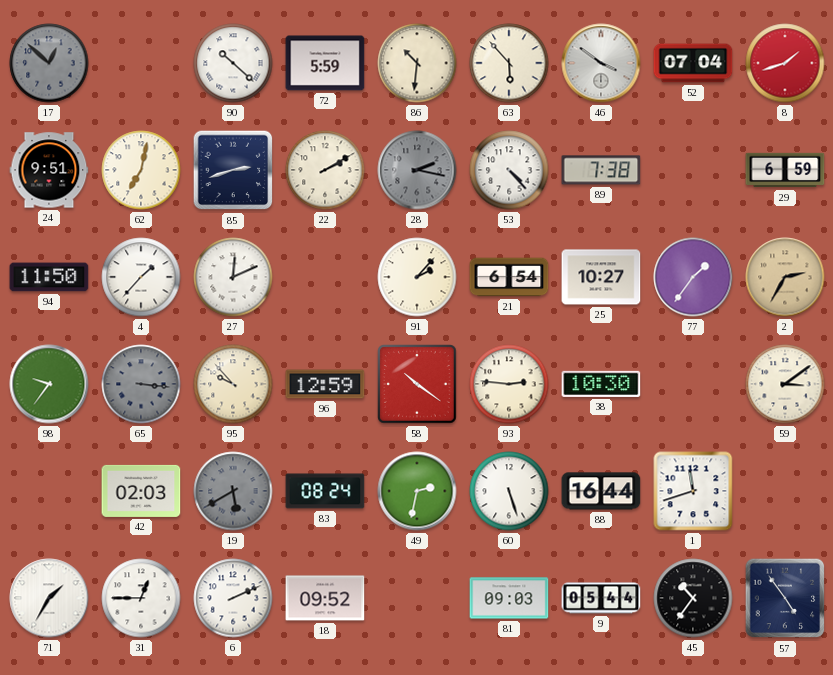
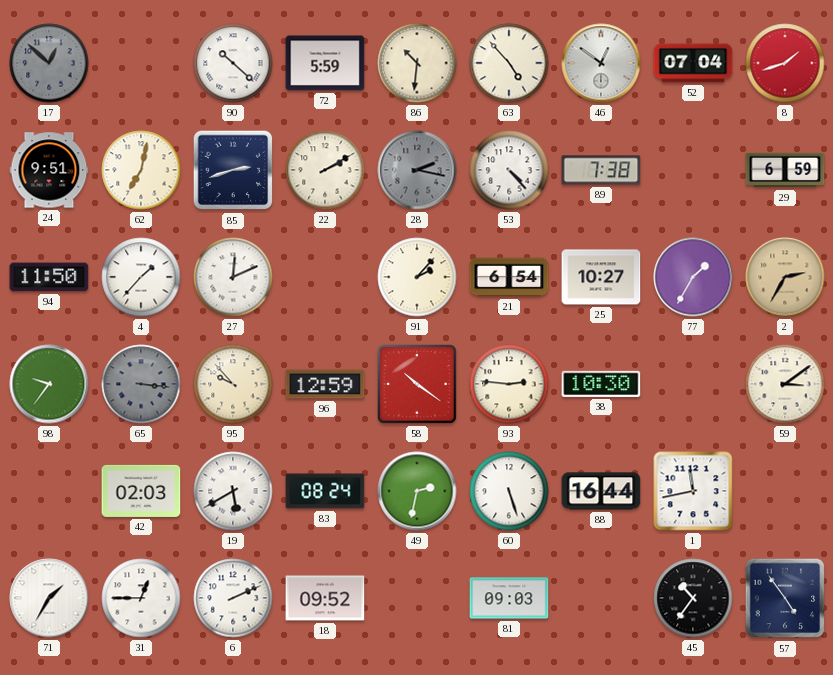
63: 5:53 -> 4:53
46: 3:51 -> 12:51
77: 1:36 -> 1:35
19 dial: grey -> white
1: 11:42 -> 11:43
9: 05:44 -> none
